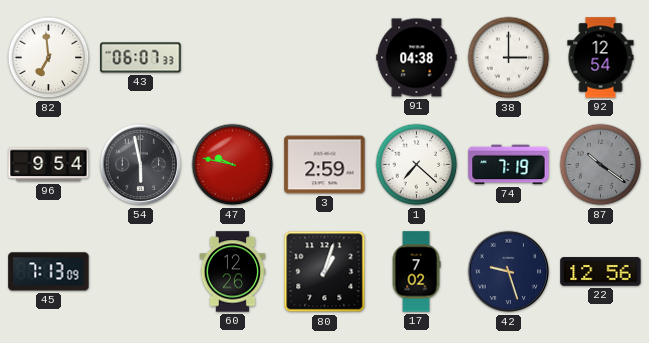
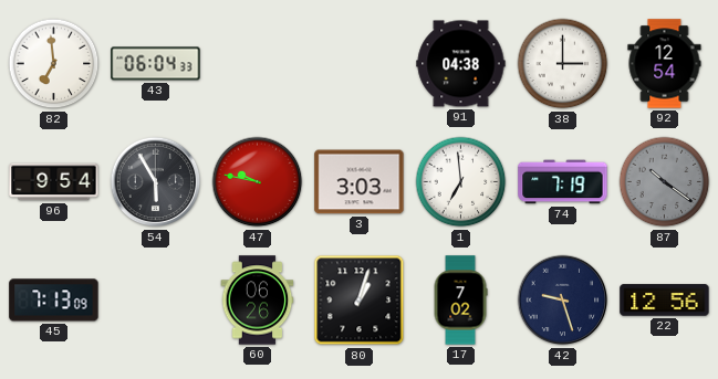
43: 06:07 -> 06:04
54: 5:58 -> 5:55
3: 2:59 -> 3:03
1: 7:22 -> 6:59
60: 12:26 -> 06:26
